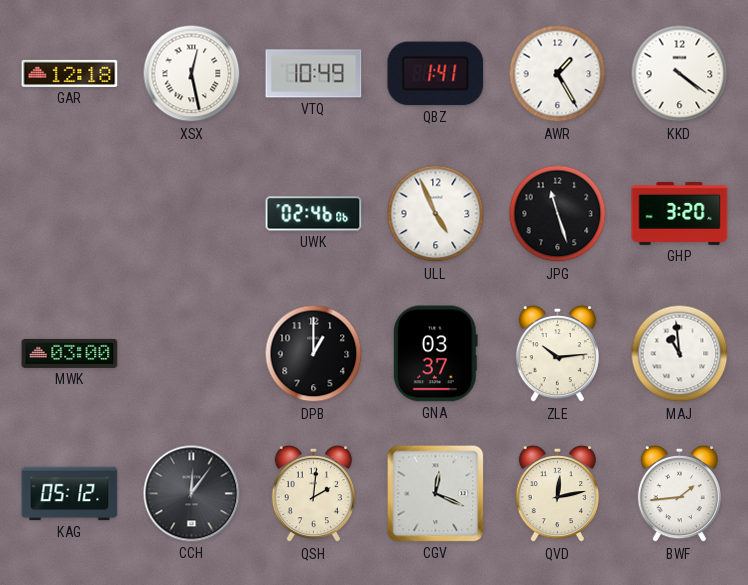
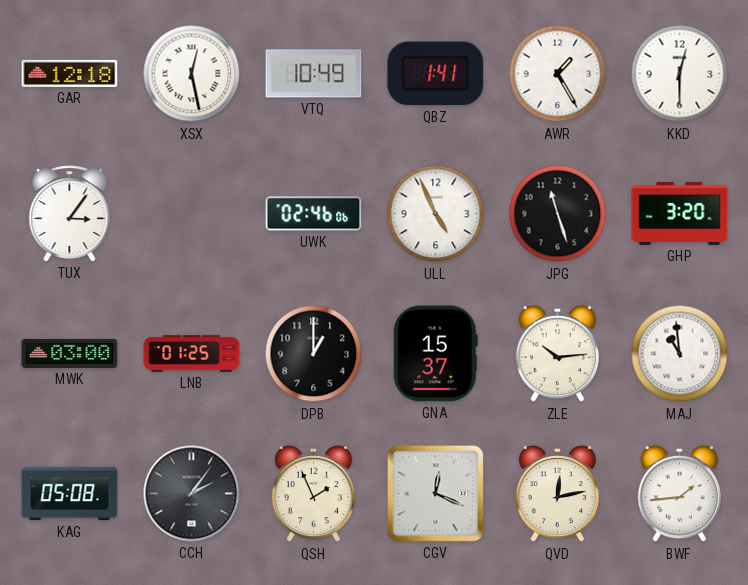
KKD: 4:21 -> 12:30
TUX: none -> 3:06
LNB: none -> 01:25
GNA: 03:37 -> 15:37
KAG: 05:12 -> 05:08
CCH: 12:06 -> 2:06
QSH: 2:01 -> 1:56
